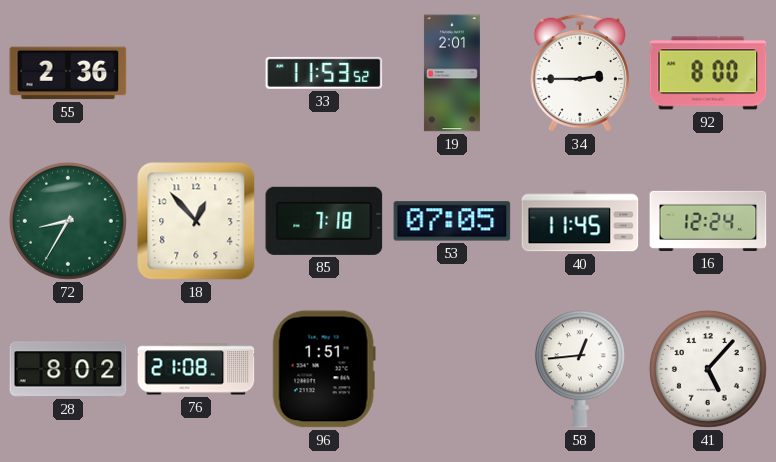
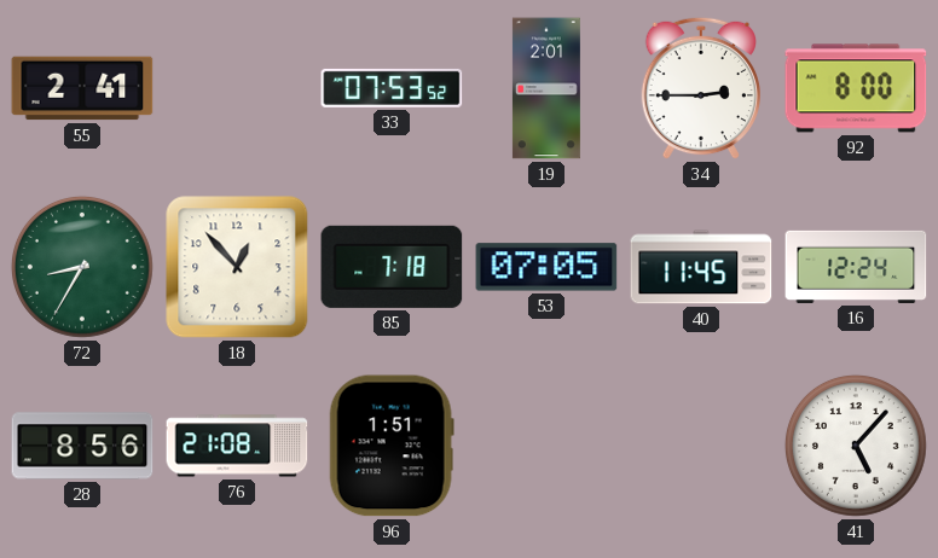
55: 2:36 -> 2:41
33: 11:53 -> 07:53
28: 8:02 -> 8:56
58: 12:44 -> none
